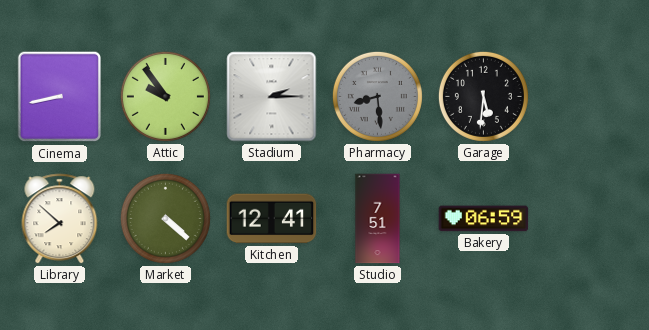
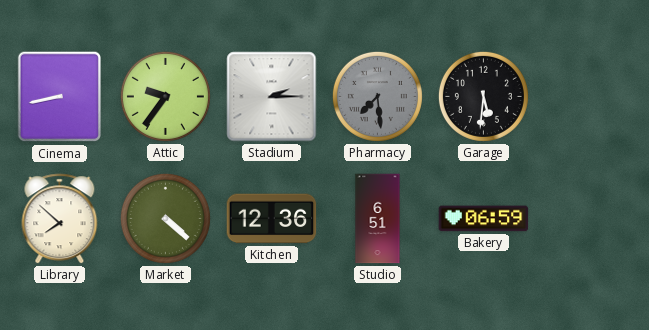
Attic: 9:54 -> 9:36
Pharmacy: 8:29 -> 7:29
Kitchen: 12:41 -> 12:36
Studio: 7:51 -> 6:51
